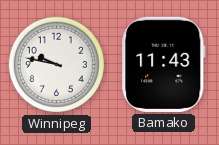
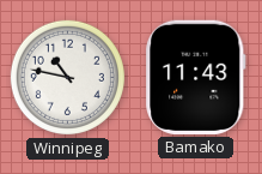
Winnipeg: 9:47 -> 10:47
